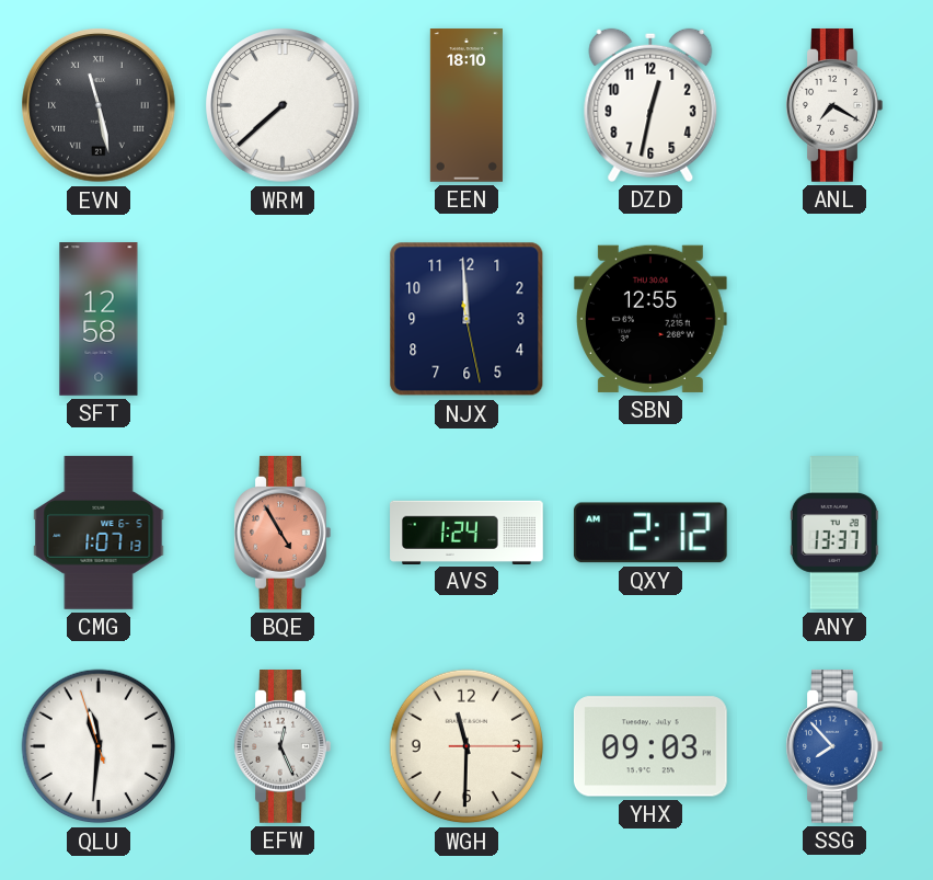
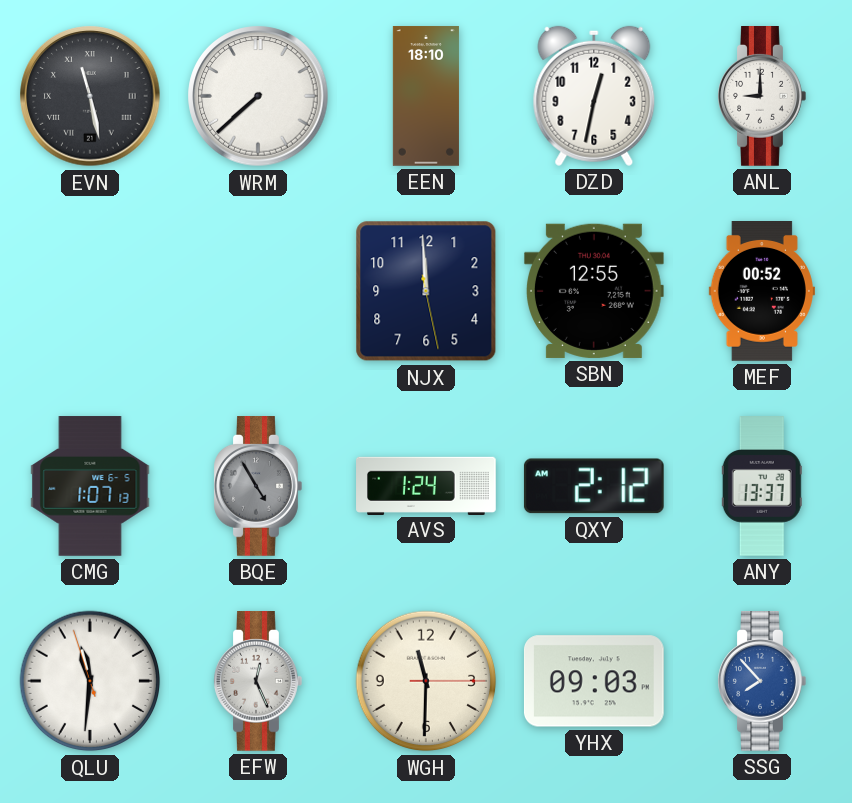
ANL: 7:20 -> 9:00
SFT: 12:58 -> none
MEF: none -> 00:52
BQE dial: salmon -> grey
